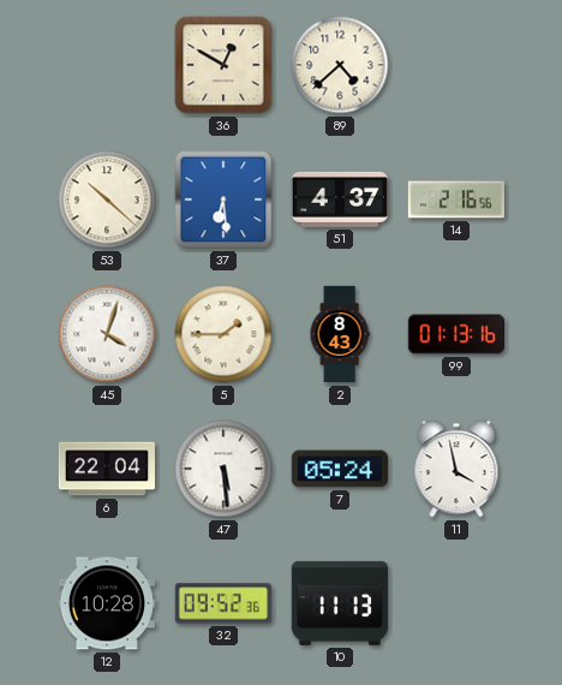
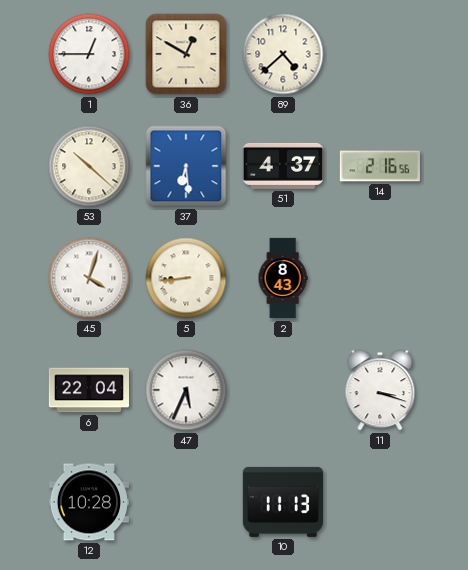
1: none -> 12:45
5: 1:45 -> 8:44
99: 01:13 -> none
47: 5:29 -> 5:34
7: 05:24 -> none
11: 3:58 -> 3:18
32: 09:52 -> none
